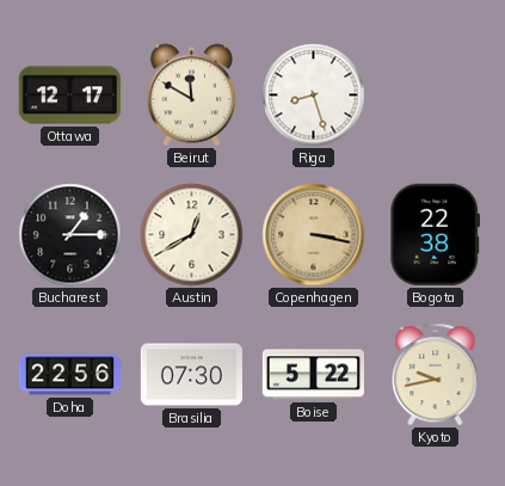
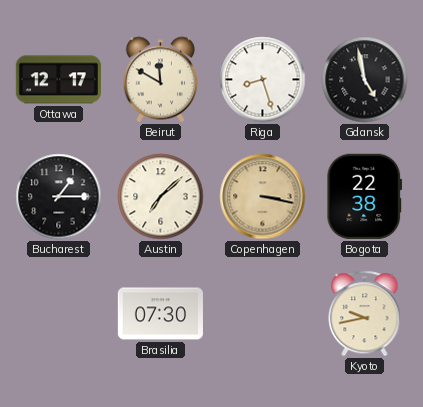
Gdansk: none -> 4:58
Austin: 12:40 -> 7:08
Doha: 22:56 -> none
Boise: 5:22 -> none
